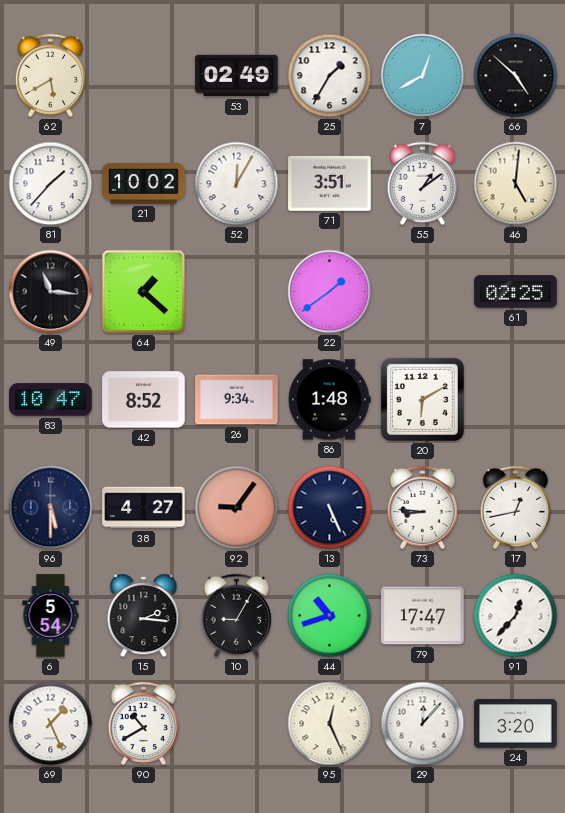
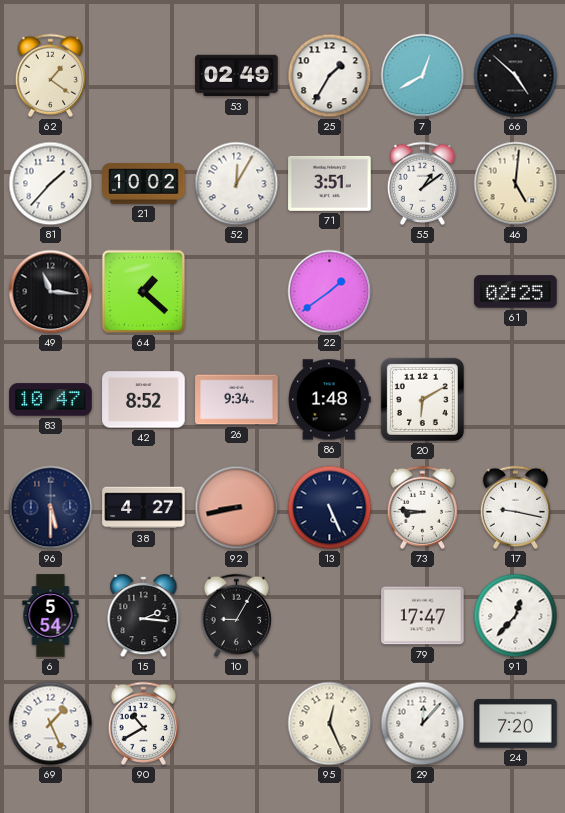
62: 5:40 -> 1:21
92: 9:06 -> 8:43
17: 12:43 -> 9:17
44: 10:42 -> none
24: 3:20 -> 7:20
